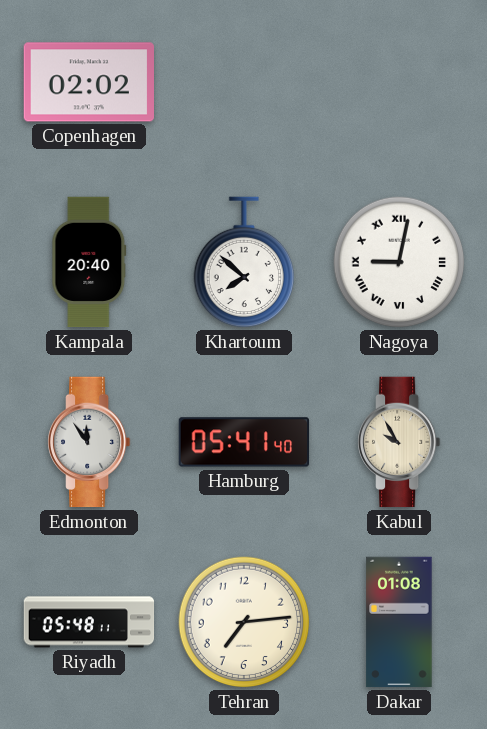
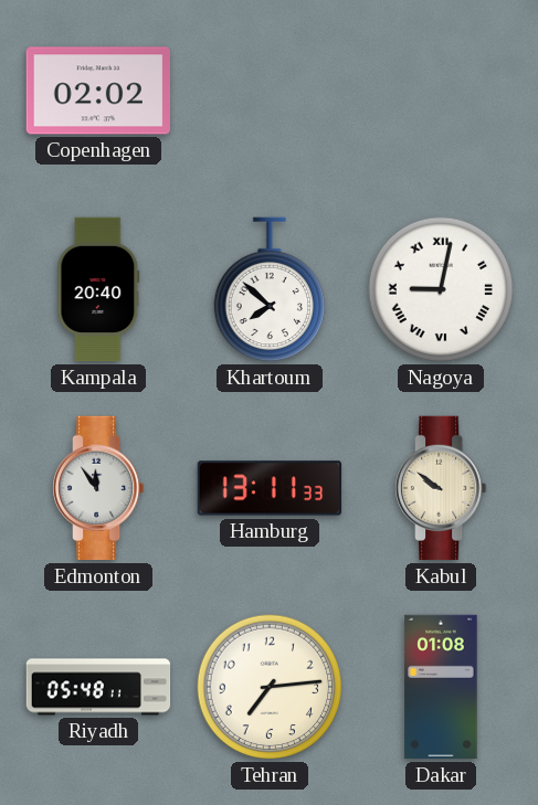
Hamburg: 05:41 -> 13:11
Kabul: 9:55 -> 9:51
